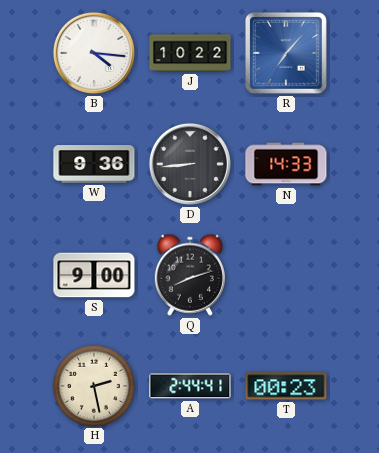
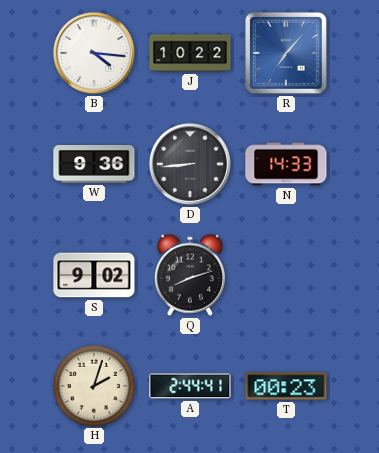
S: 9:00 -> 9:02
H: 2:28 -> 2:03
